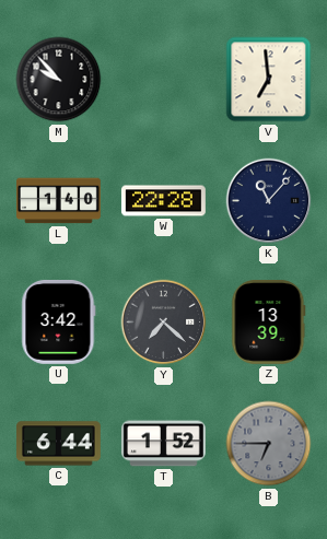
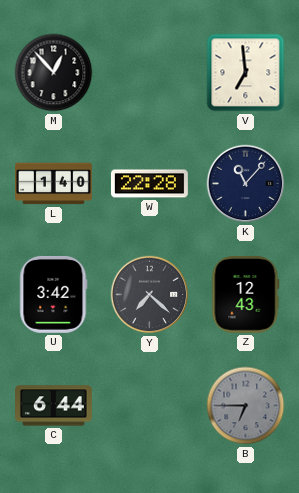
M: 9:53 -> 12:53
Z: 13:39 -> 12:43
T: 1:52 -> none
